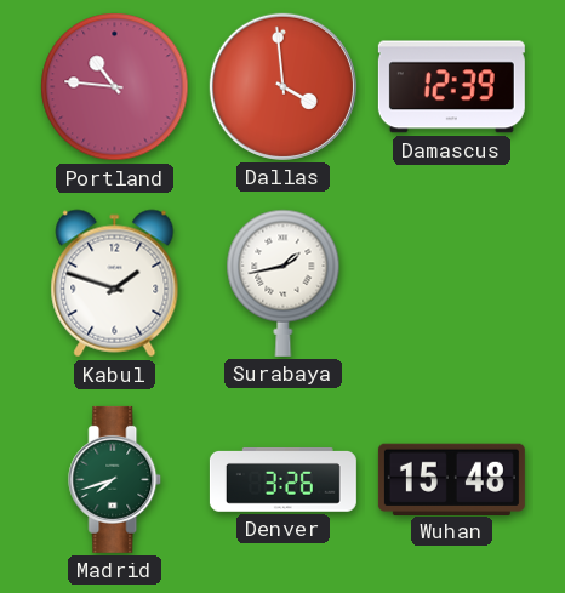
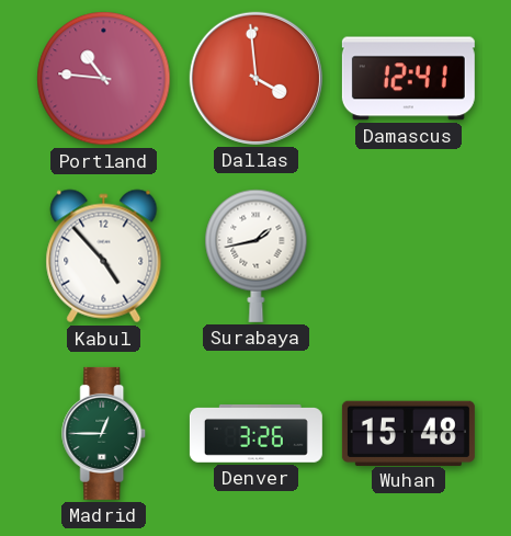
Damascus: 12:39 -> 12:41
Kabul: 1:48 -> 4:53
Madrid: 7:42 -> 12:45
